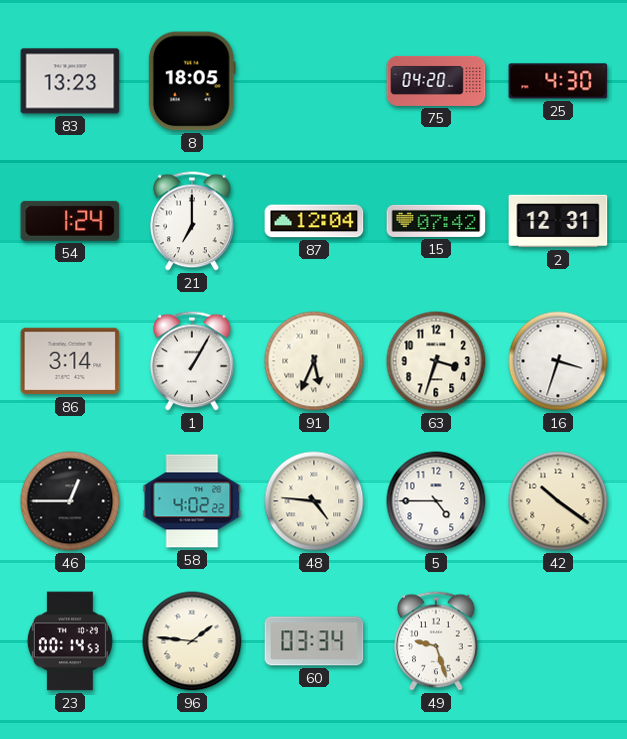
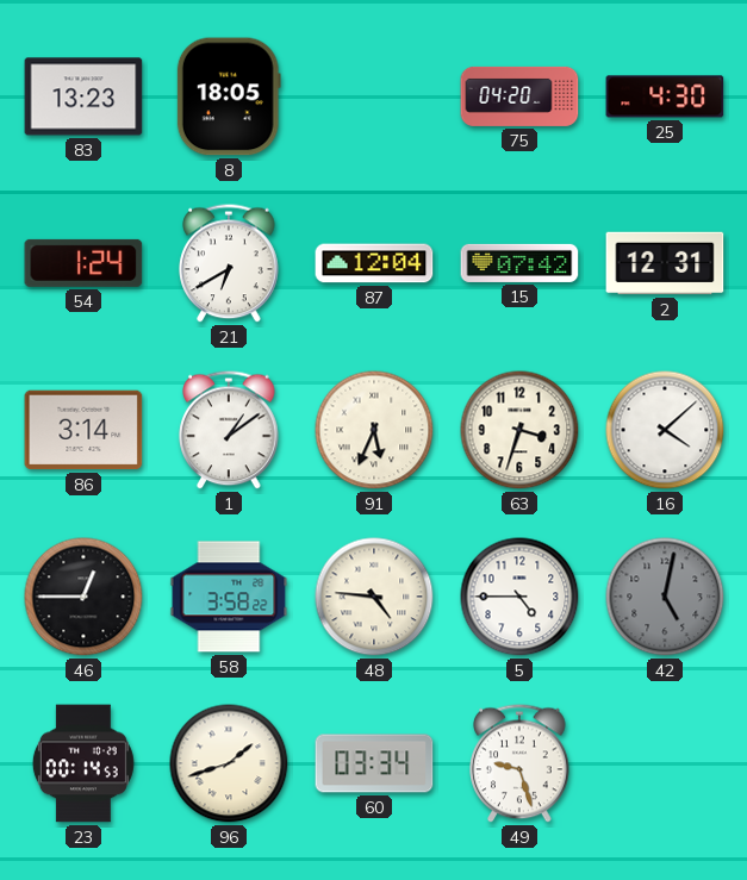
21: 7:00 -> 6:40
1: 1:05 -> 1:09
16: 3:33 -> 4:08
58: 4:02 -> 3:58
42: 10:21 -> 5:02
42 dial: cream -> grey
96: 1:46 -> 1:42
